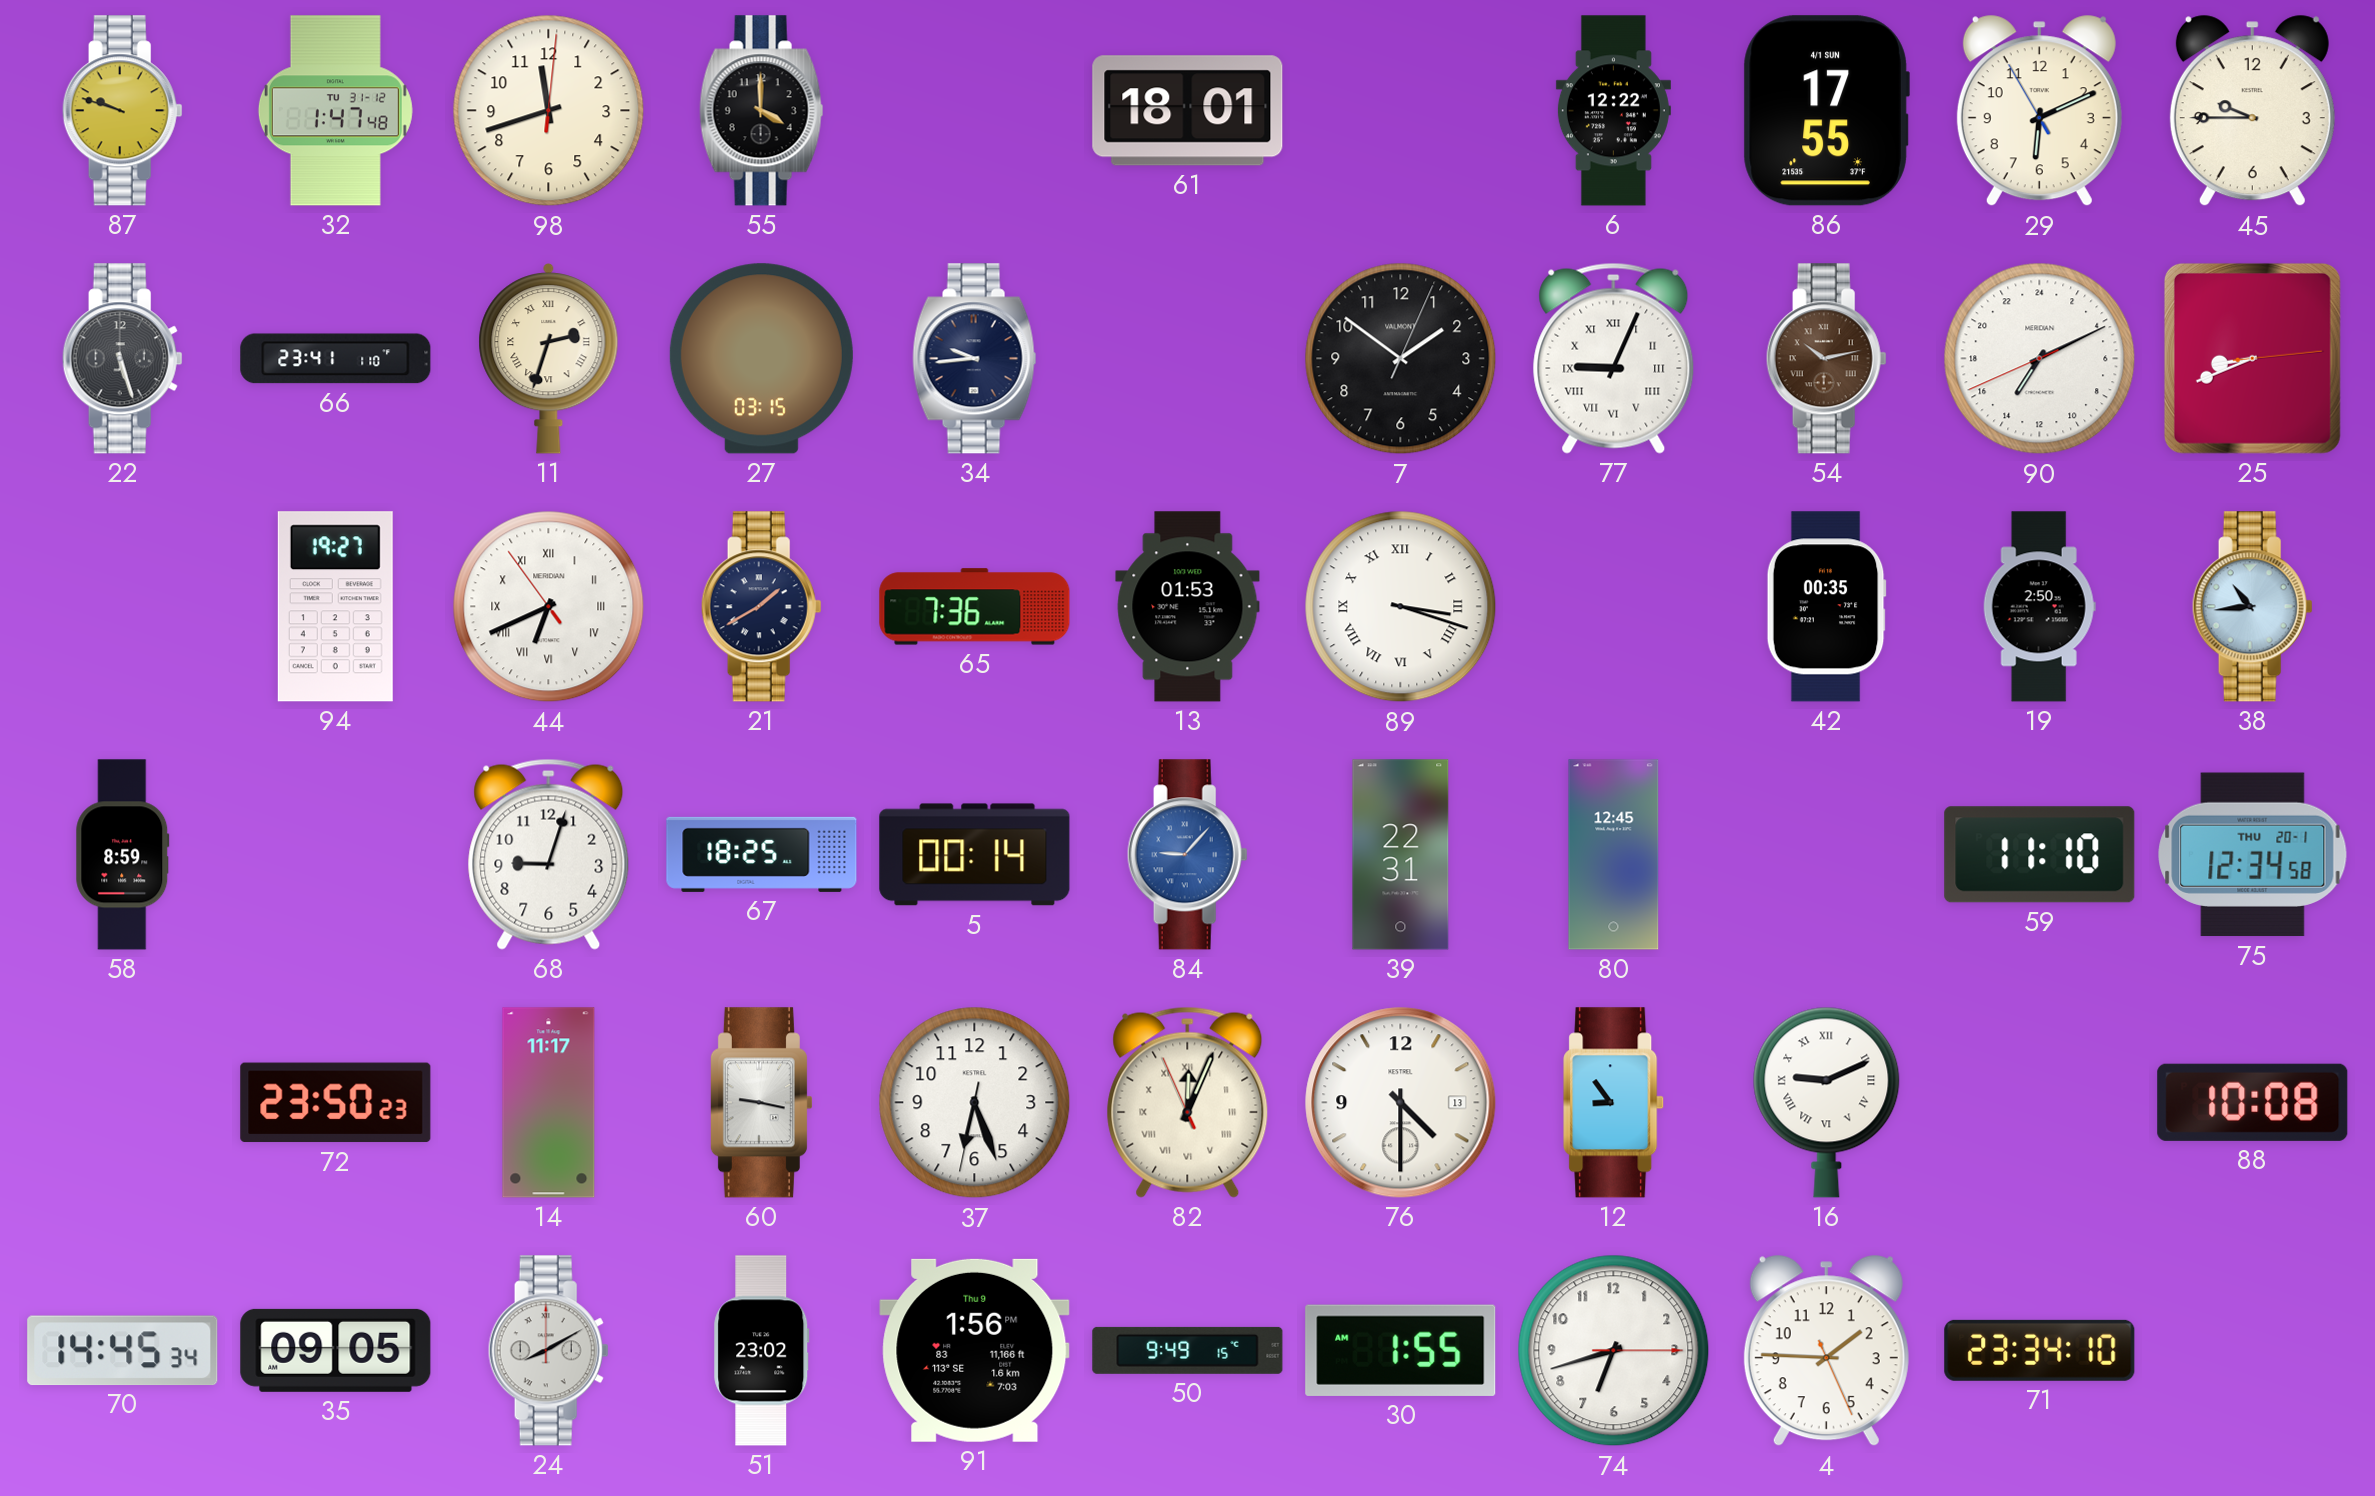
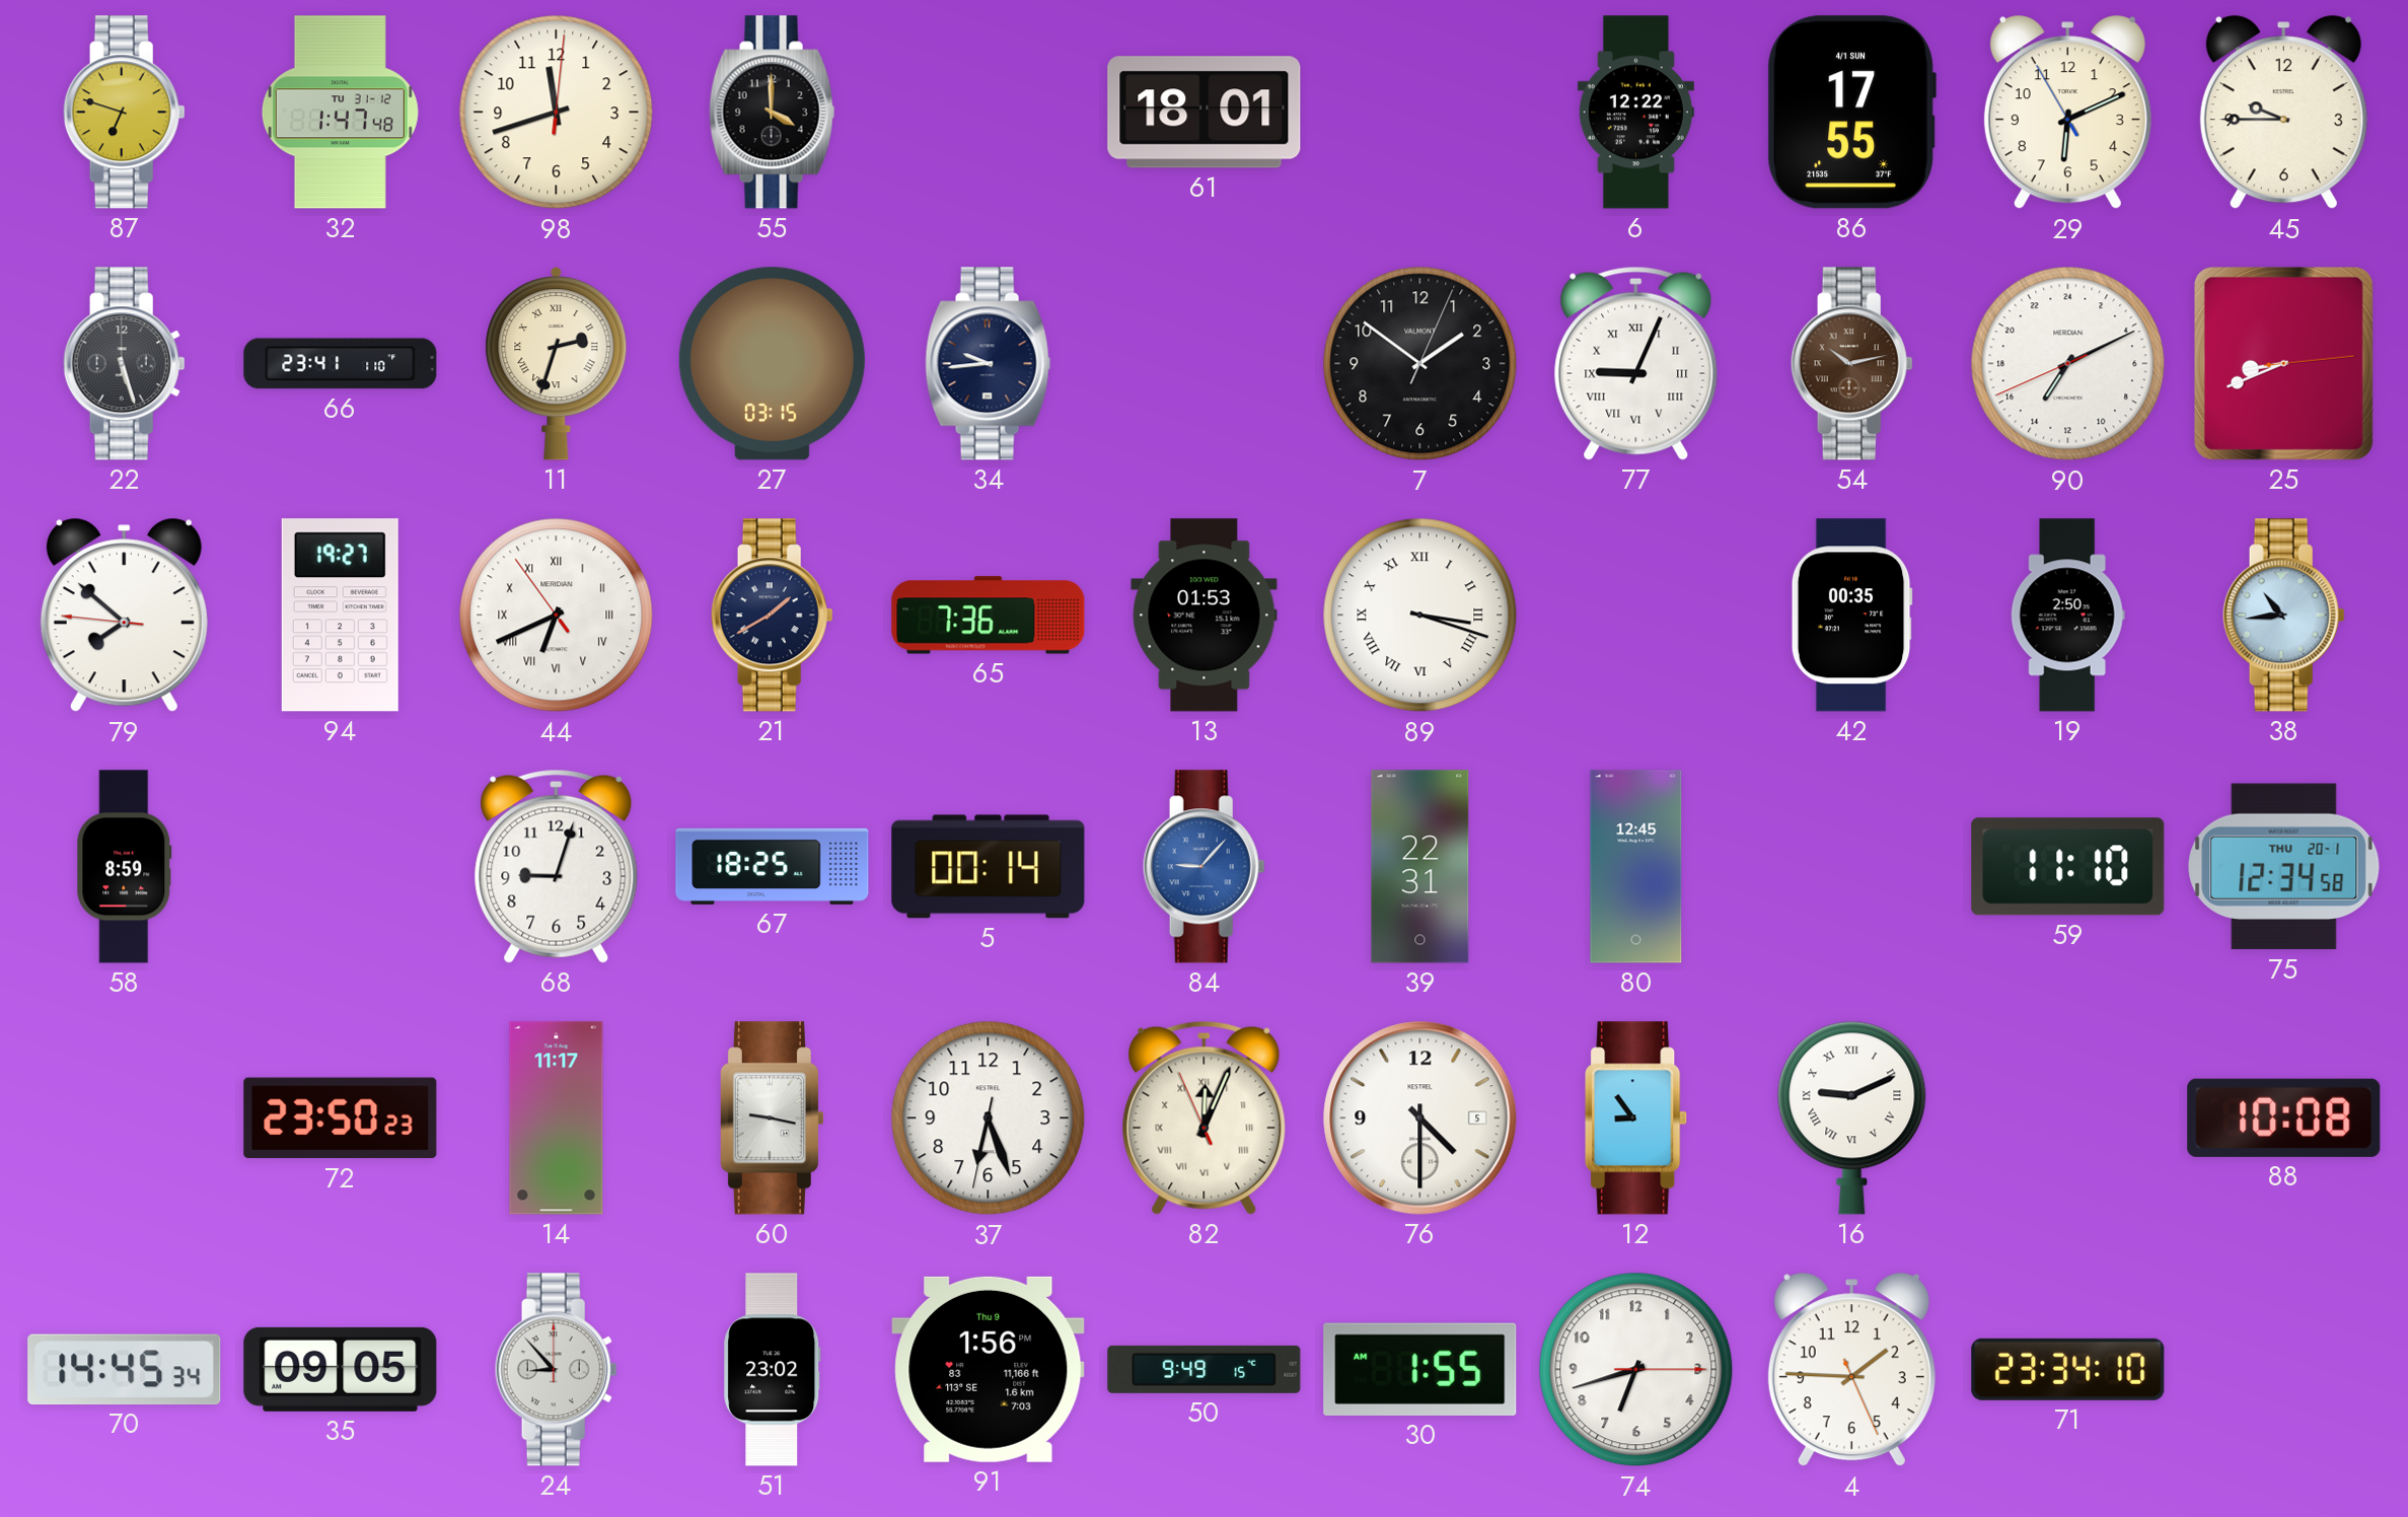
87: 9:48 -> 6:48
79: none -> 7:51
76 date: 13 -> 5
24: 8:10 -> 8:53
